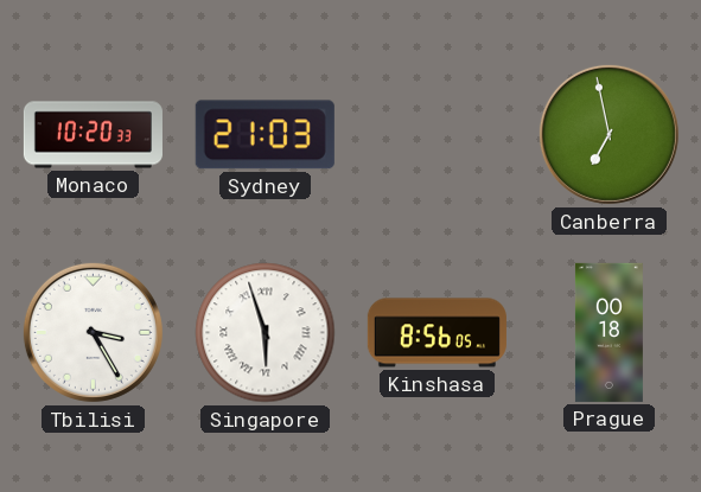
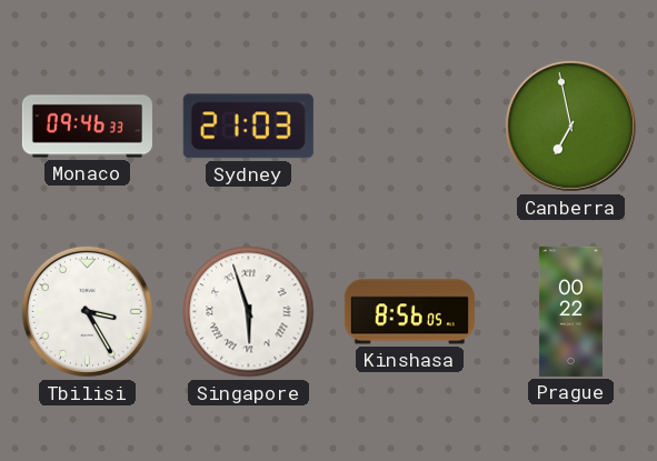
Monaco: 10:20 -> 09:46
Prague: 00:18 -> 00:22
